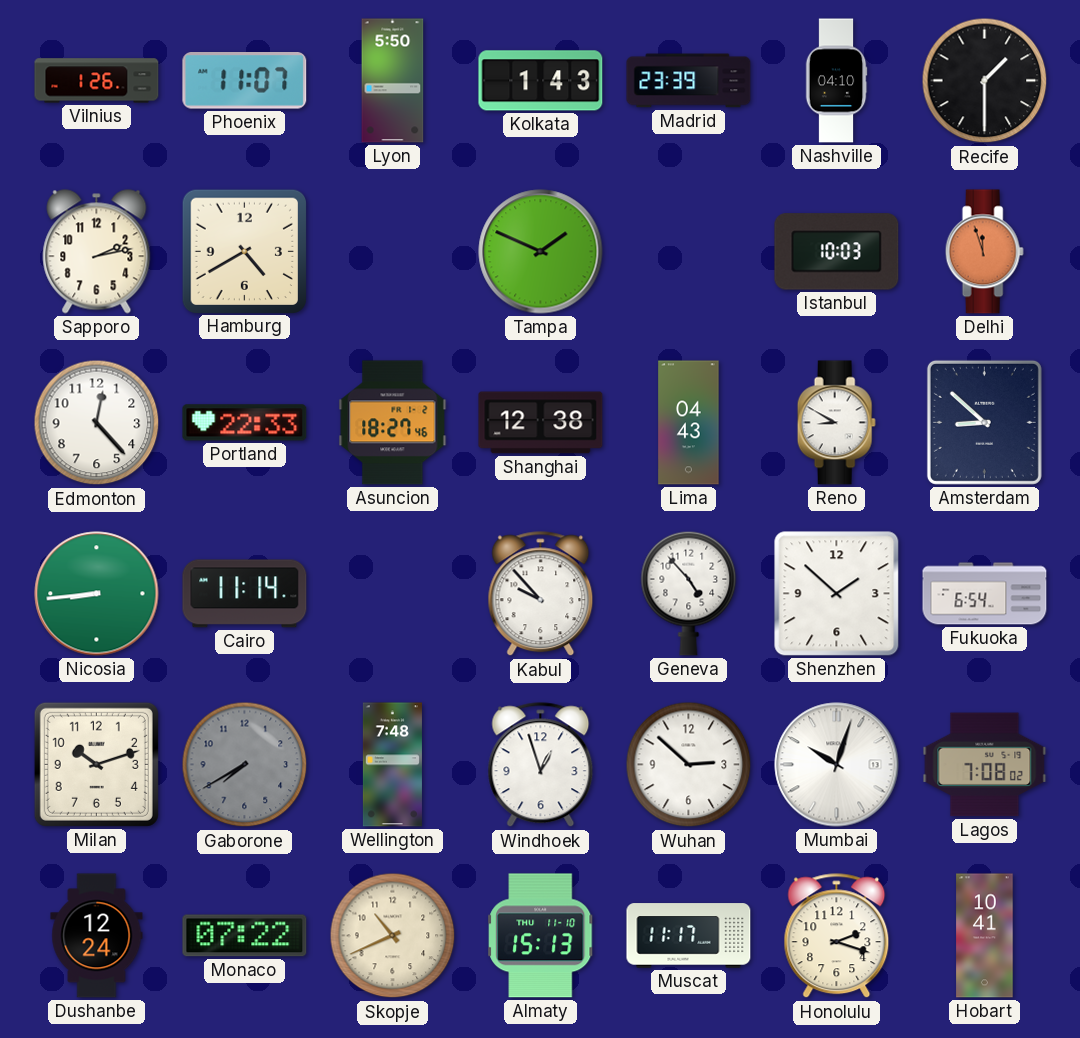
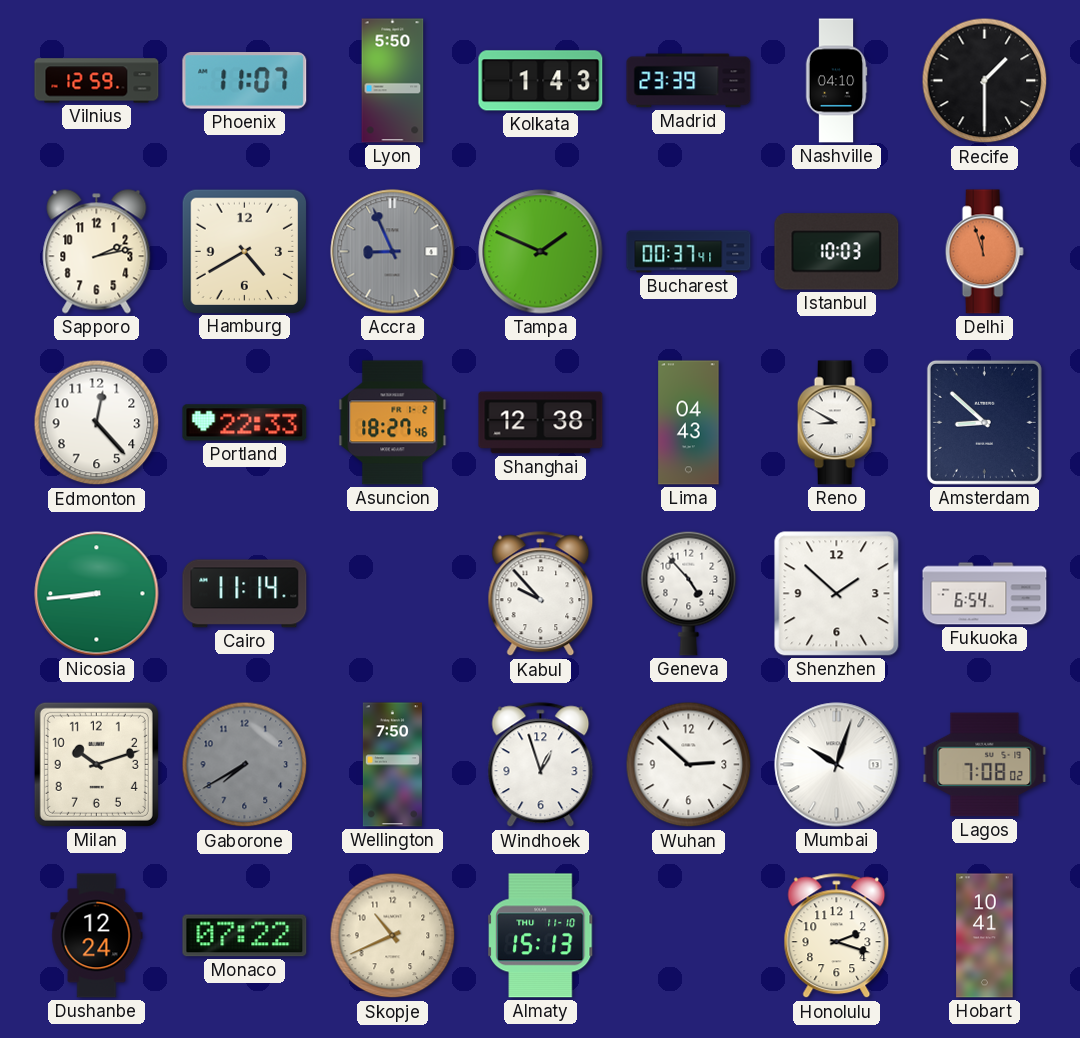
Vilnius: 1:26 -> 12:59
Accra: none -> 8:56
Bucharest: none -> 00:37
Wellington: 7:48 -> 7:50
Muscat: 11:17 -> none
